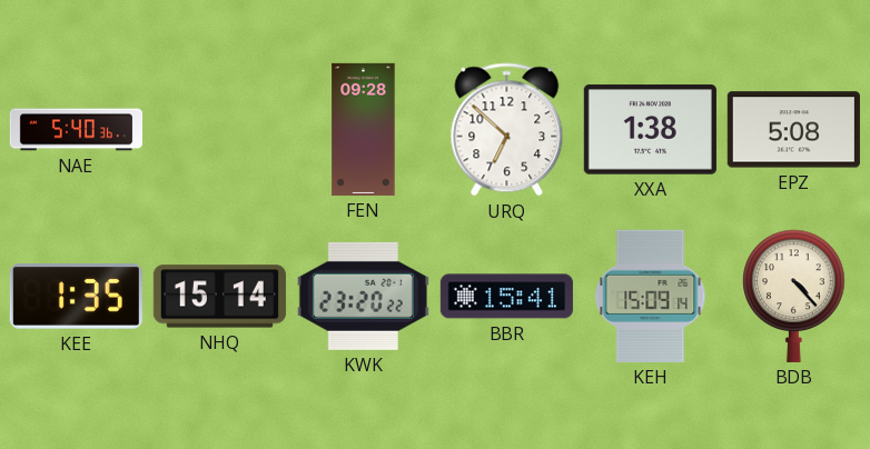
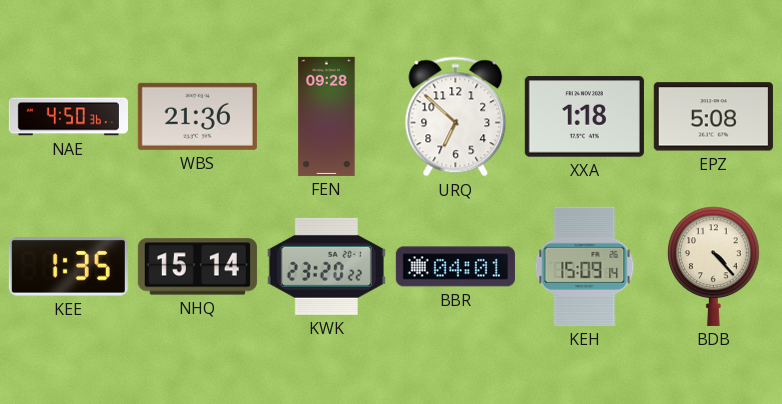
NAE: 5:40 -> 4:50
WBS: none -> 21:36
XXA: 1:38 -> 1:18
BBR: 15:41 -> 04:01
